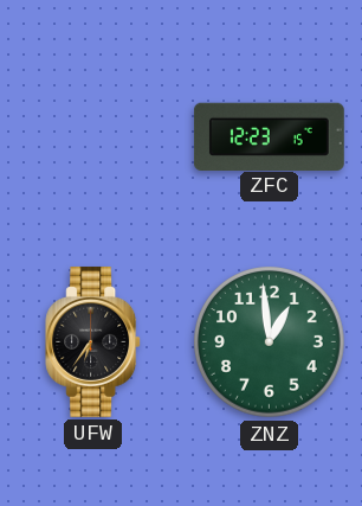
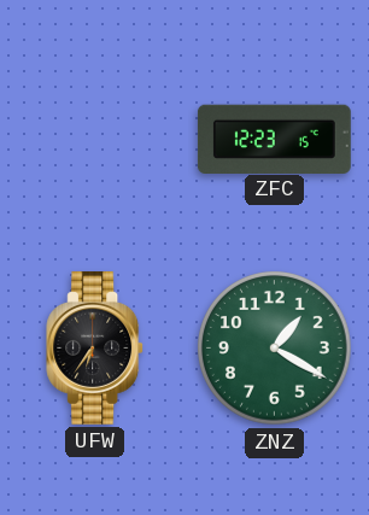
ZNZ: 12:59 -> 1:20
